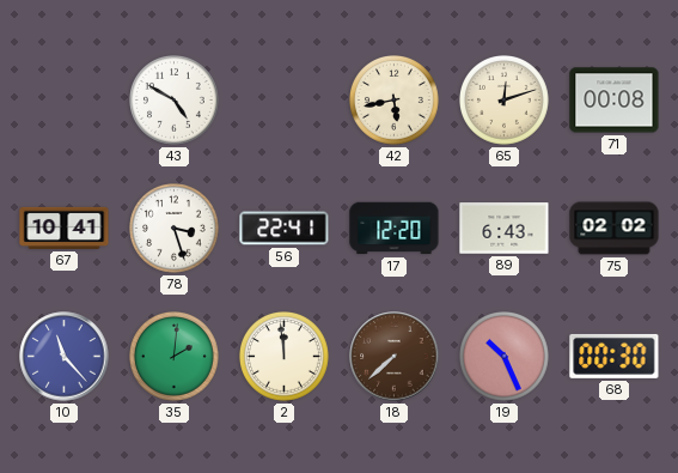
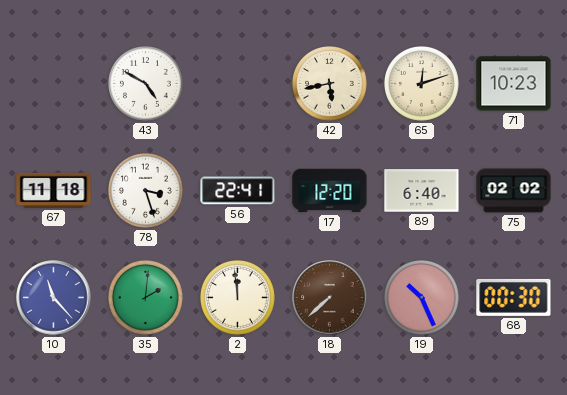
71: 00:08 -> 10:23
67: 10:41 -> 11:18
89: 6:43 -> 6:40
